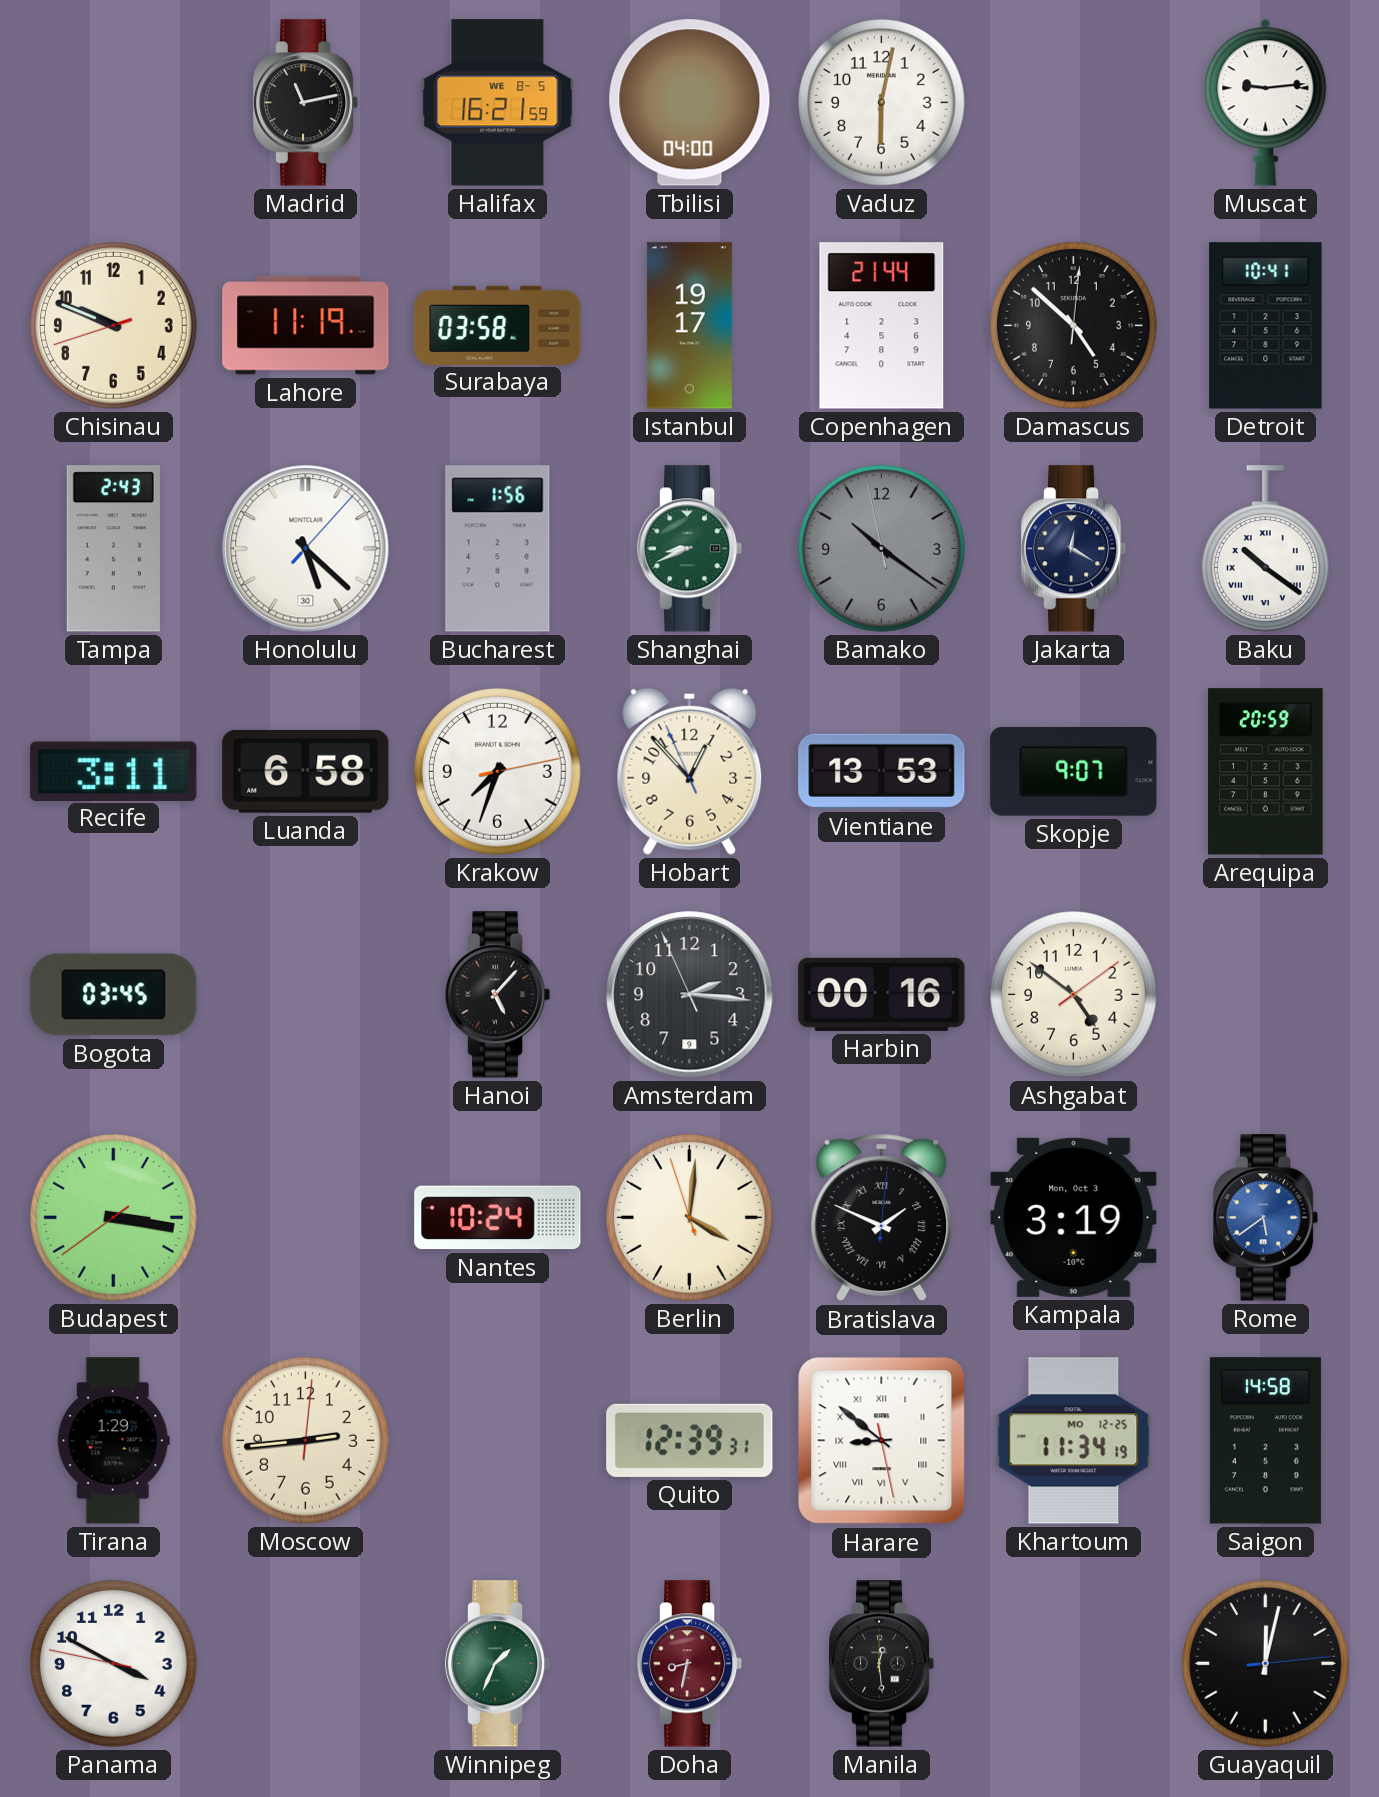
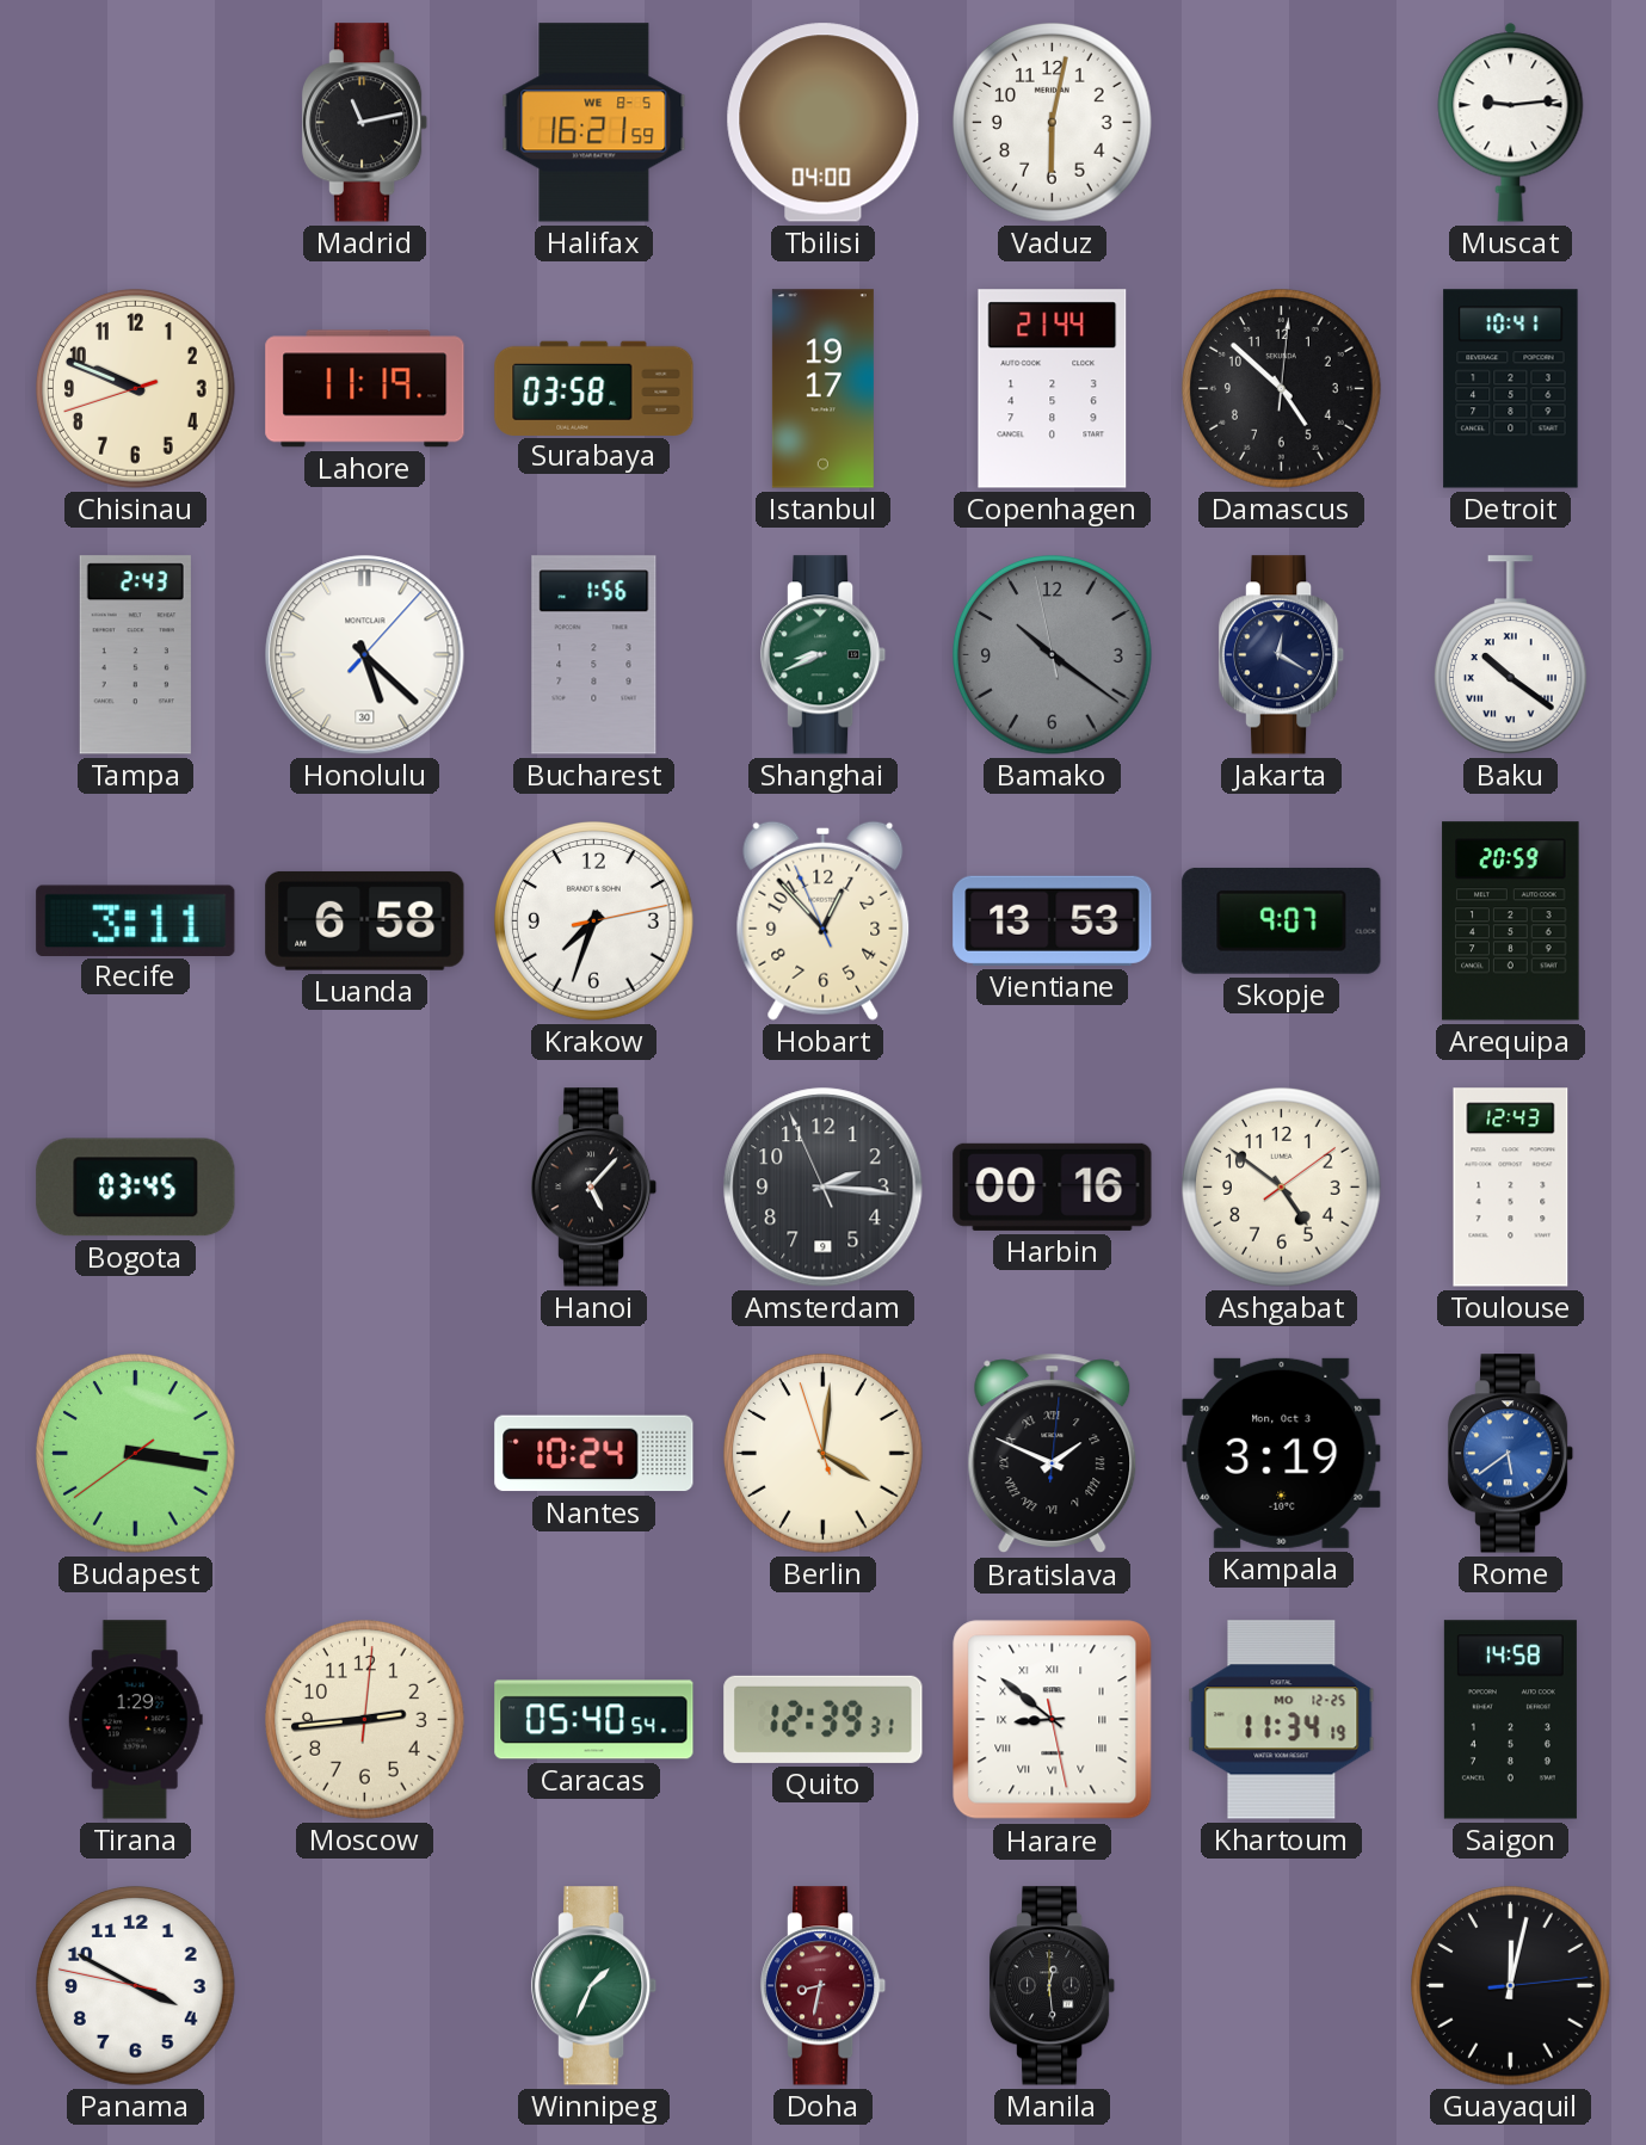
Toulouse: none -> 12:43
Caracas: none -> 05:40
